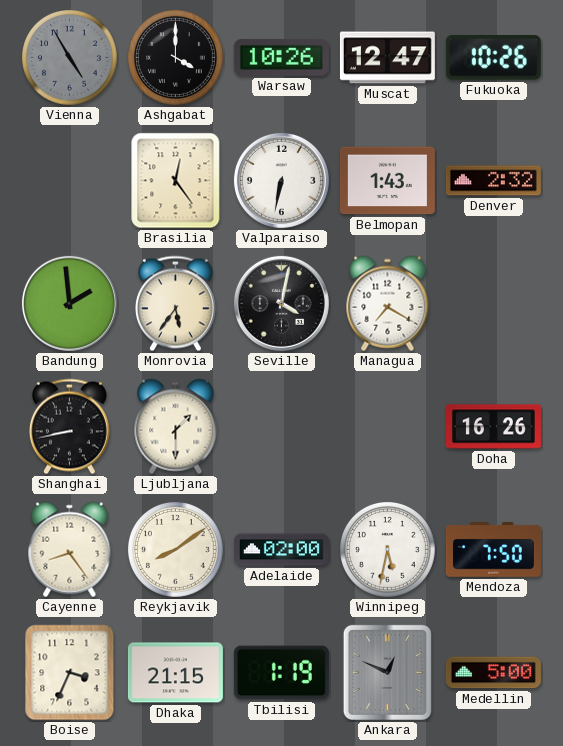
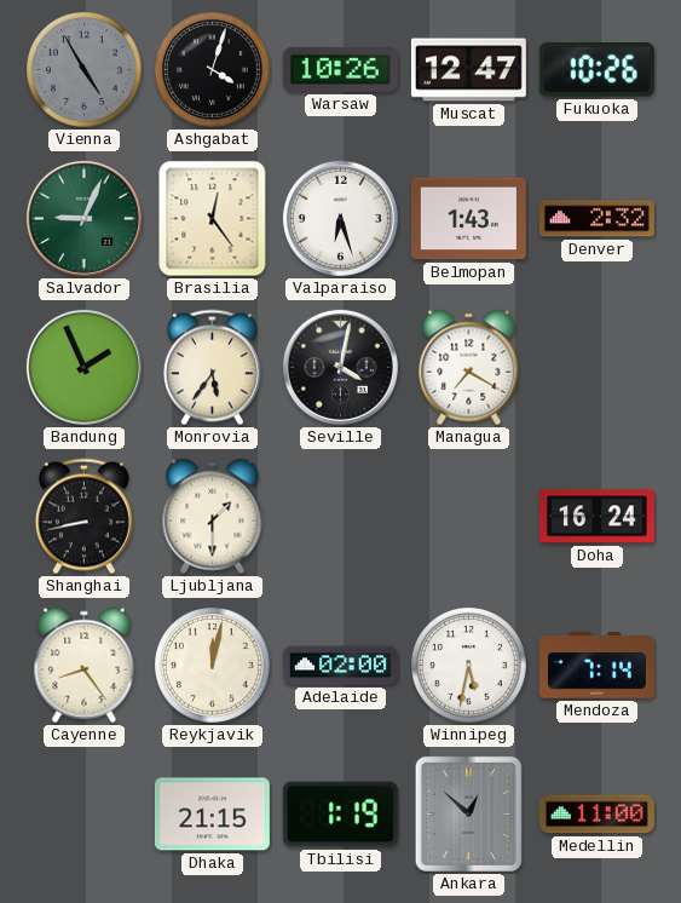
Ashgabat: 4:00 -> 4:03
Salvador: none -> 9:04
Valparaiso: 6:32 -> 6:27
Bandung: 1:59 -> 1:56
Doha: 16:26 -> 16:24
Reykjavik: 8:09 -> 12:02
Mendoza: 7:50 -> 7:14
Boise: 3:34 -> none
Ankara: 12:49 -> 12:52
Medellin: 5:00 -> 11:00
